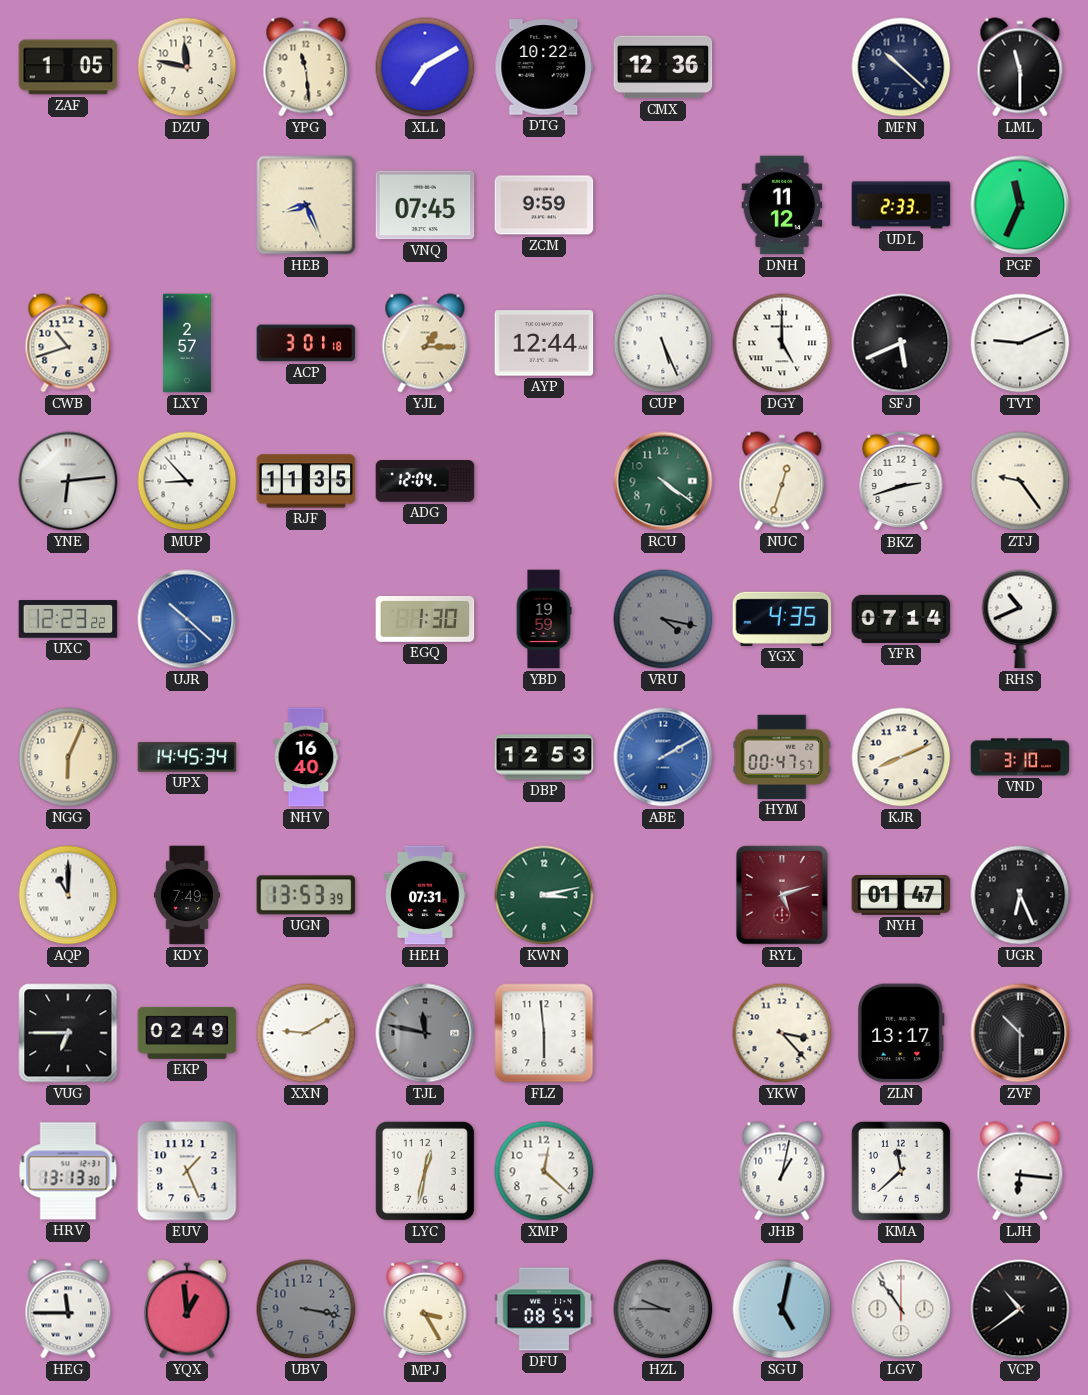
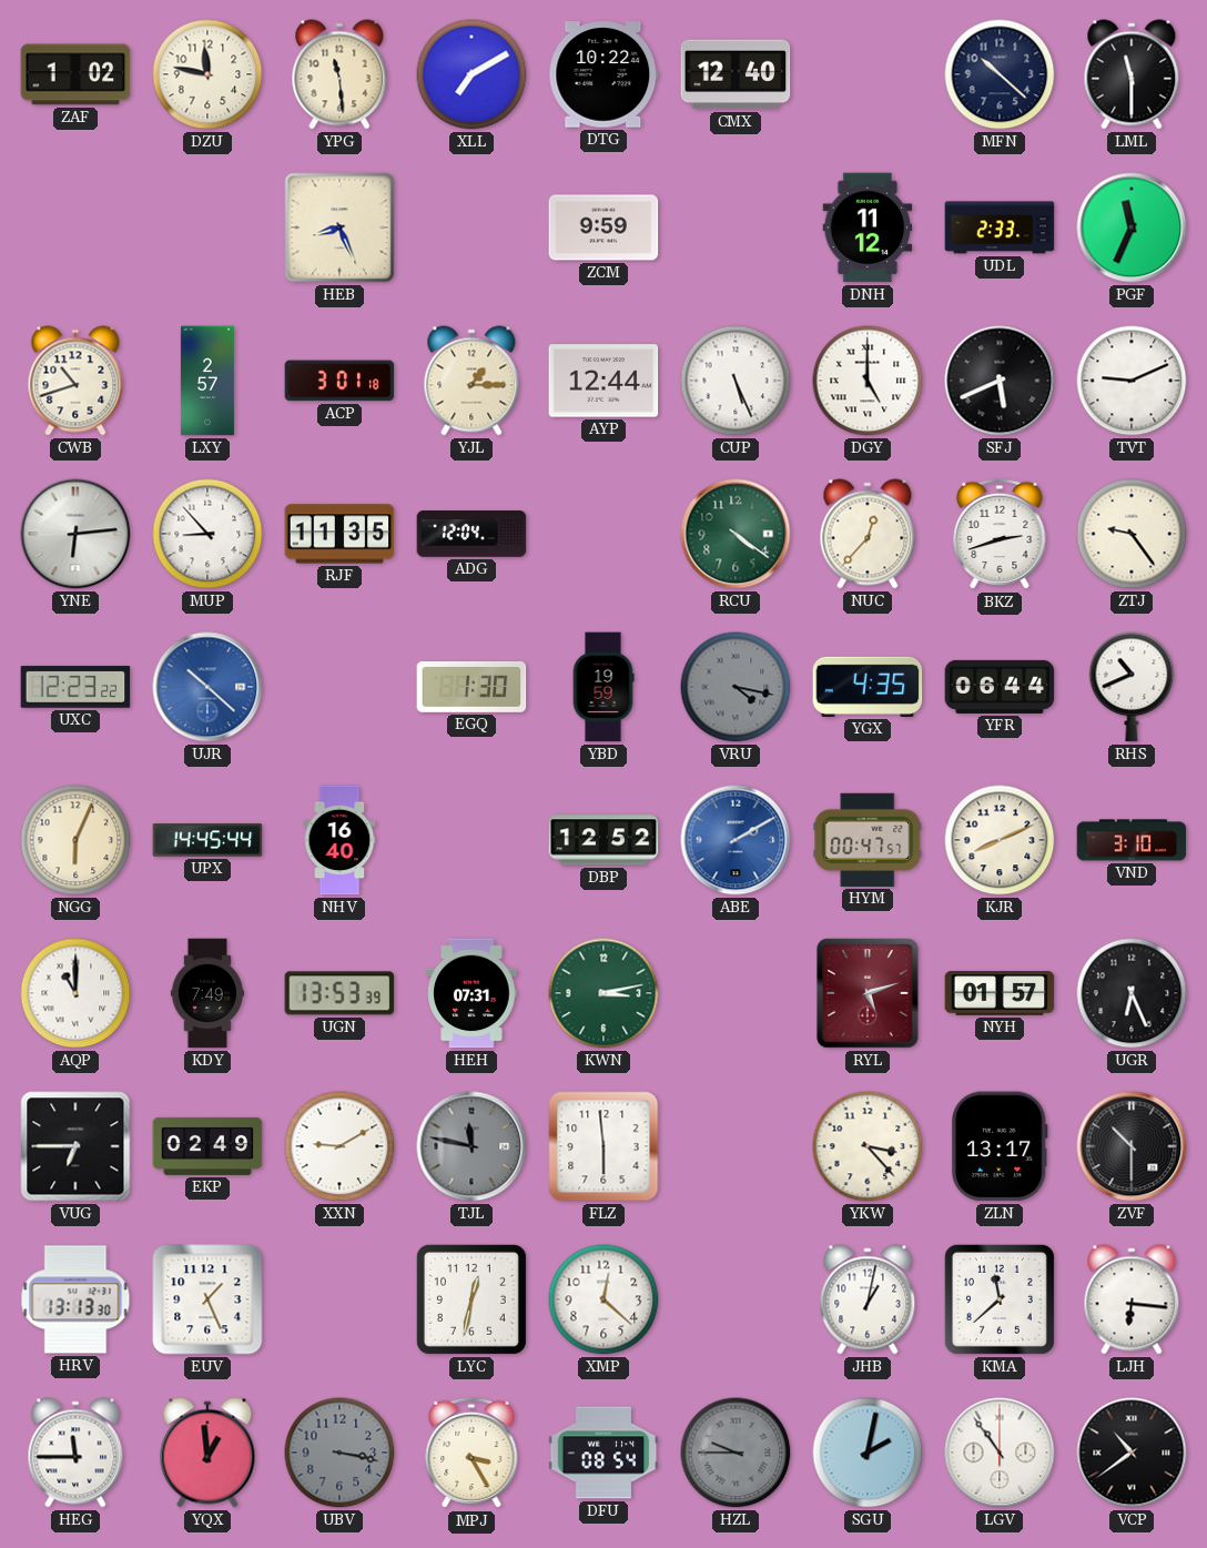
ZAF: 1:05 -> 1:02
CMX: 12:36 -> 12:40
VNQ: 07:45 -> none
NUC: 12:33 -> 12:37
YFR: 07:14 -> 06:44
UPX: 14:45:34 -> 14:45:44
DBP: 12:53 -> 12:52
NYH: 01:47 -> 01:57
SGU: 5:02 -> 2:02
